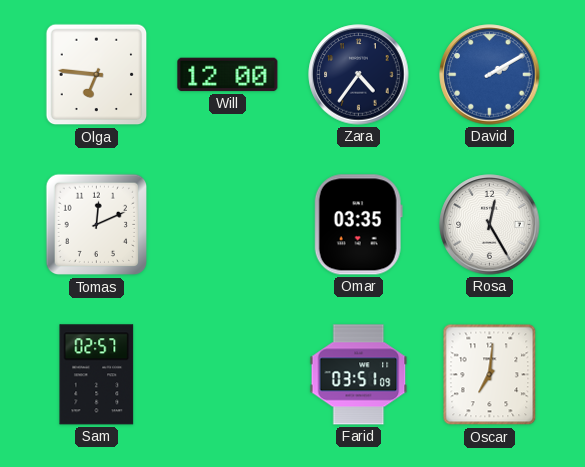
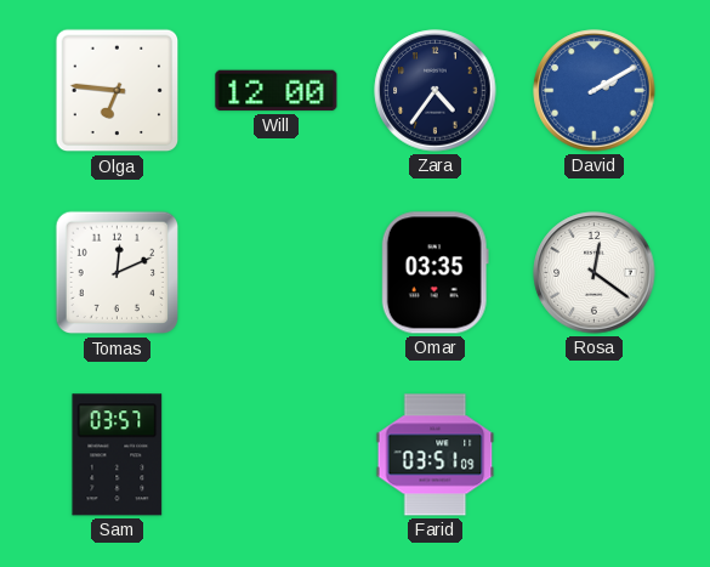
Rosa: 12:25 -> 12:21
Sam: 02:57 -> 03:57
Oscar: 7:01 -> none
